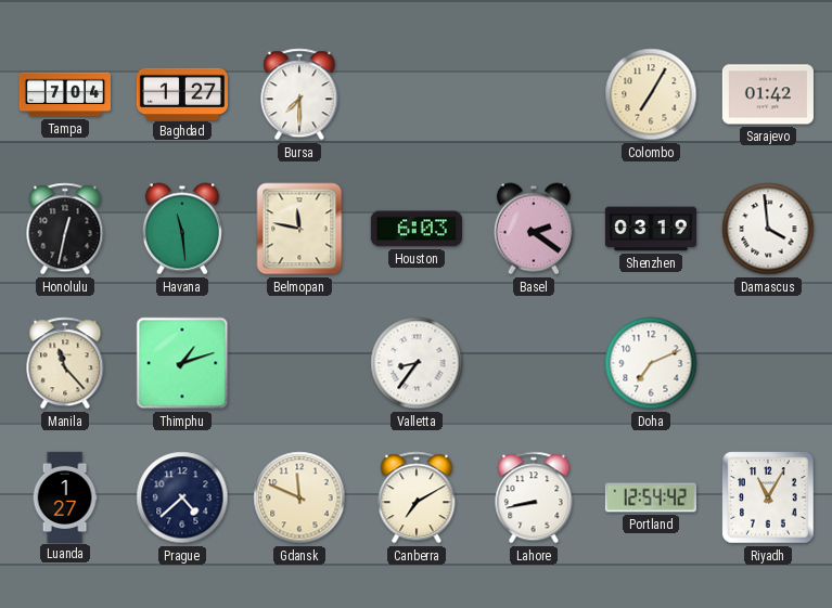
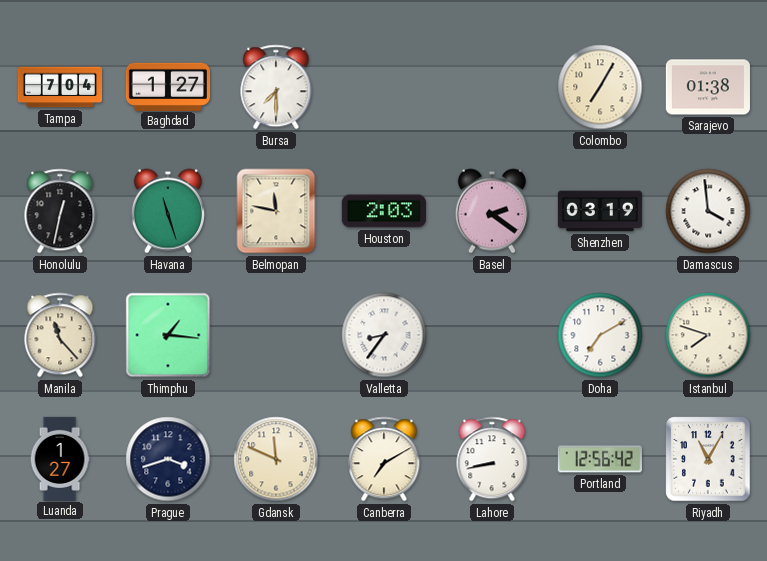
Sarajevo: 01:42 -> 01:38
Havana: 11:29 -> 11:27
Houston: 6:03 -> 2:03
Thimphu: 1:12 -> 1:16
Doha: 7:11 -> 7:10
Istanbul: none -> 7:48
Prague: 4:38 -> 3:42
Portland: 12:54 -> 12:56
